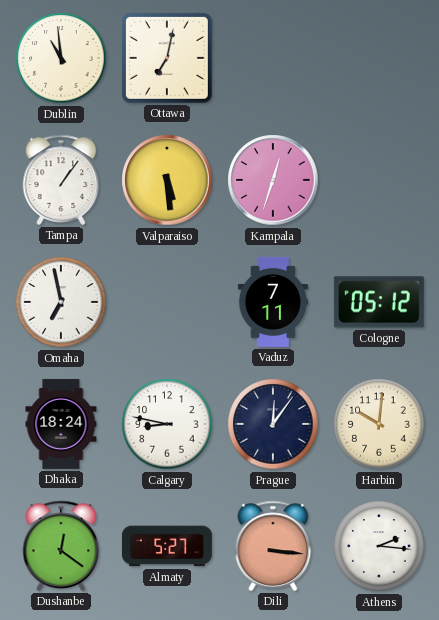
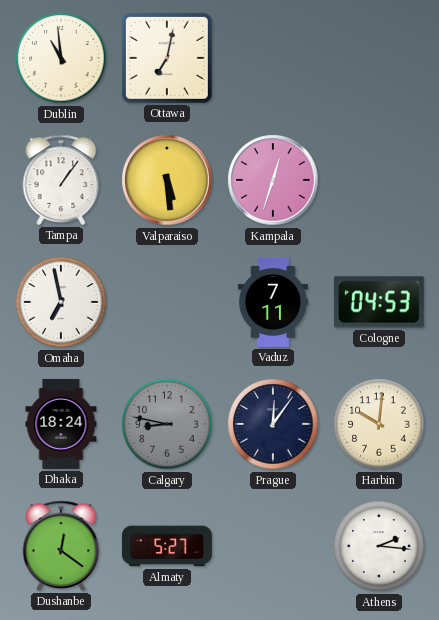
Cologne: 05:12 -> 04:53
Calgary dial: white -> grey
Dili: 3:16 -> none
